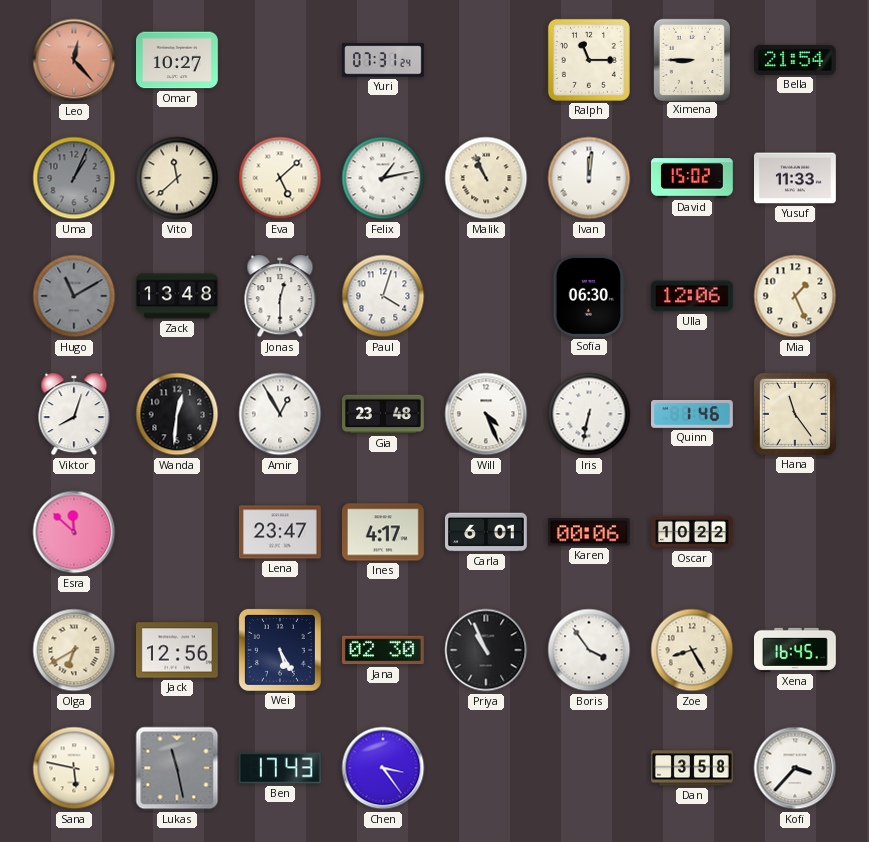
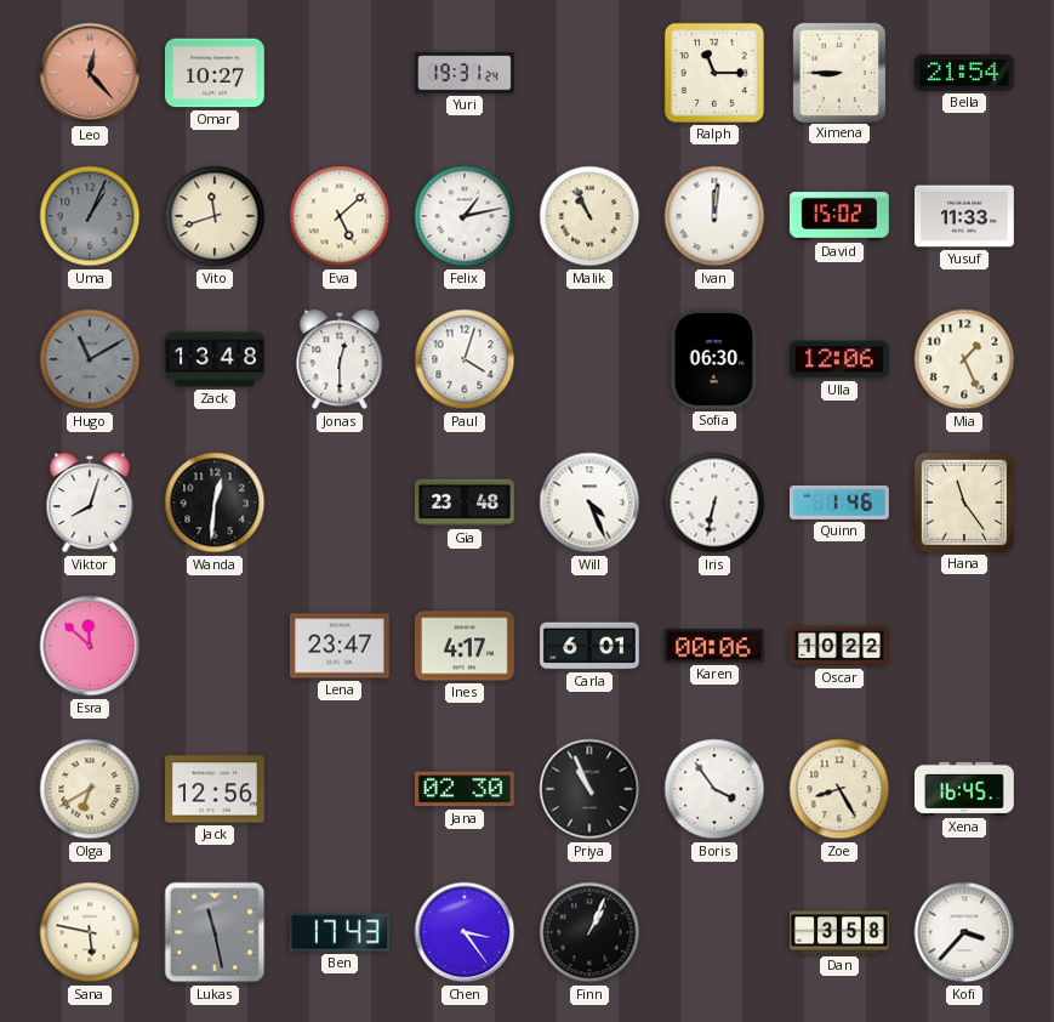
Yuri: 07:31 -> 19:31
Vito: 11:38 -> 11:42
Amir: 12:55 -> none
Wei: 5:25 -> none
Finn: none -> 1:04
